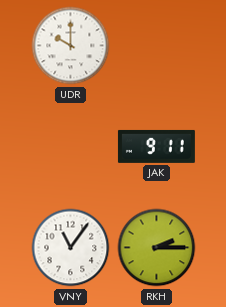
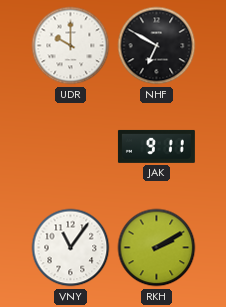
NHF: none -> 6:50
RKH: 2:15 -> 2:10
